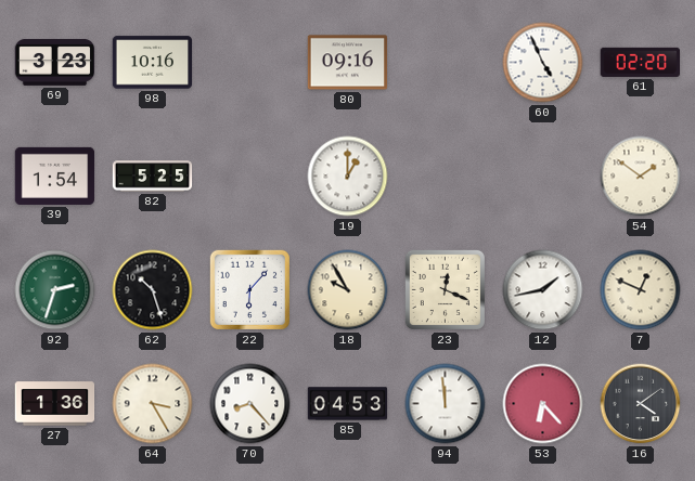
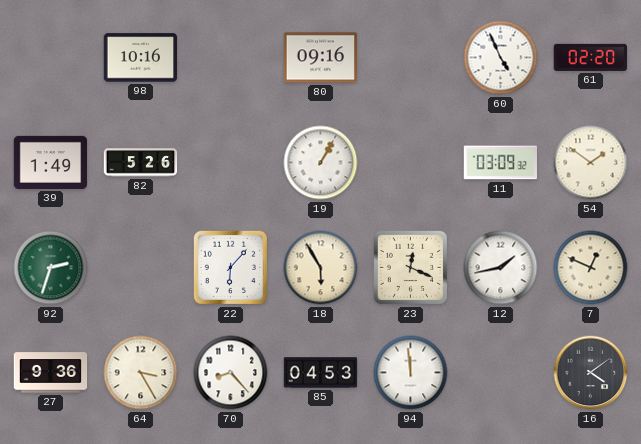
69: 3:23 -> none
39: 1:54 -> 1:49
82: 5:25 -> 5:26
19: 1:00 -> 1:05
11: none -> 03:09
62: 10:27 -> none
18: 9:55 -> 5:55
27: 1:36 -> 9:36
53: 6:23 -> none
